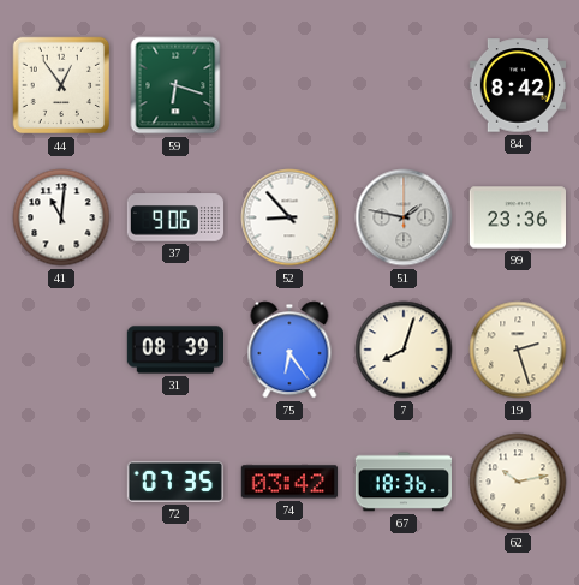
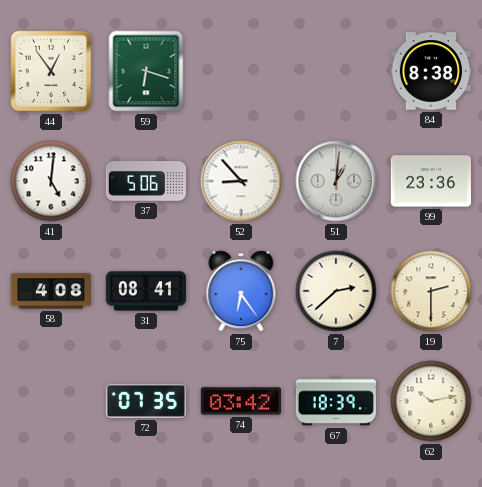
84: 8:42 -> 8:38
41: 11:01 -> 5:01
37: 9:06 -> 5:06
51: 1:47 -> 1:01
58: none -> 4:08
31: 08:39 -> 08:41
7: 8:03 -> 2:38
19: 2:27 -> 2:30
67: 18:36 -> 18:39
